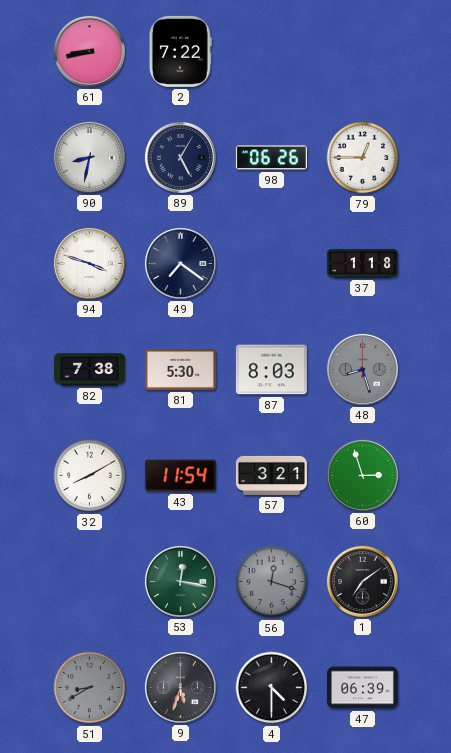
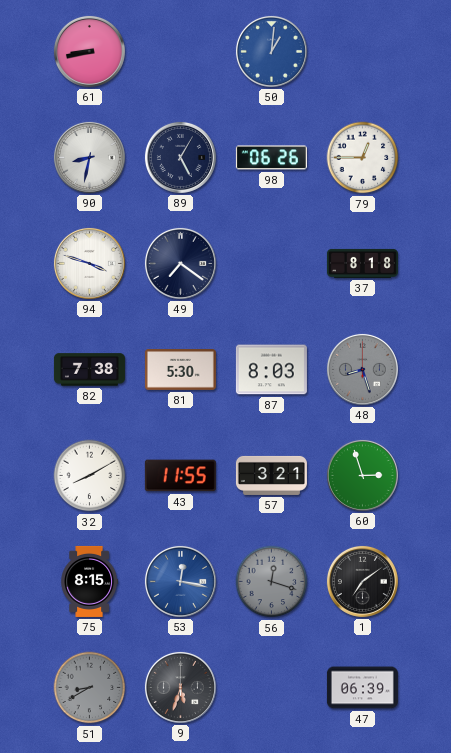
2: 7:22 -> none
50: none -> 1:01
37: 1:18 -> 8:18
43: 11:54 -> 11:55
75: none -> 8:15
53 dial: green -> blue
4: 4:30 -> none
